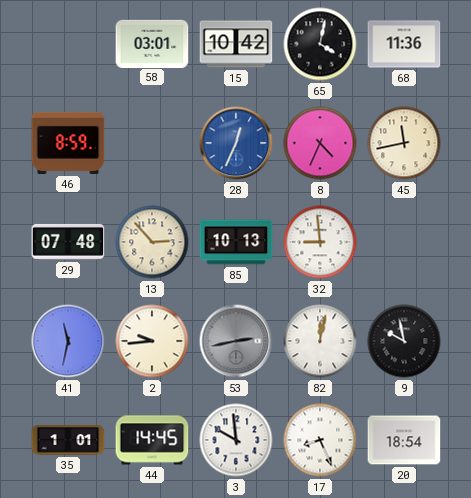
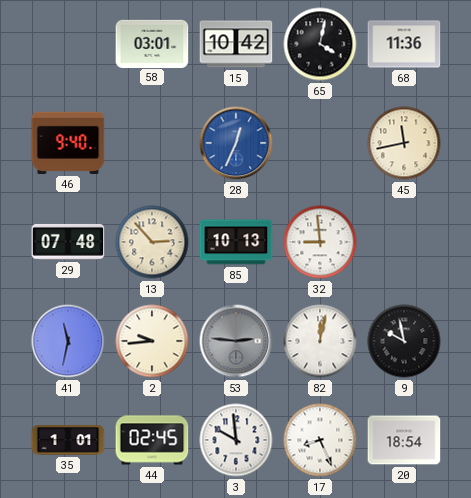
46: 8:59 -> 9:40
8: 4:34 -> none
53: 2:43 -> 2:46
44: 14:45 -> 02:45
